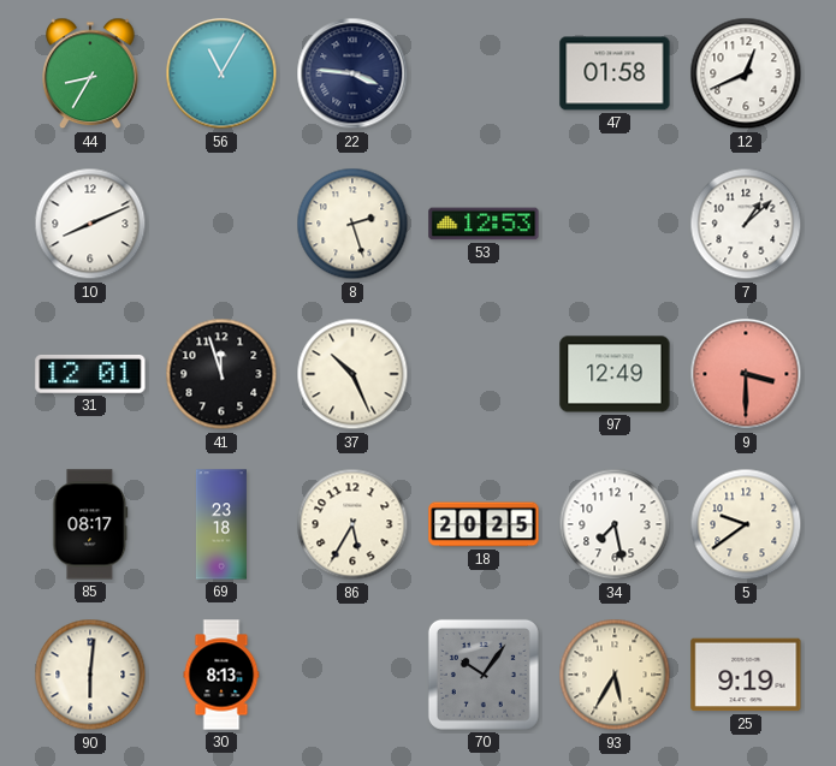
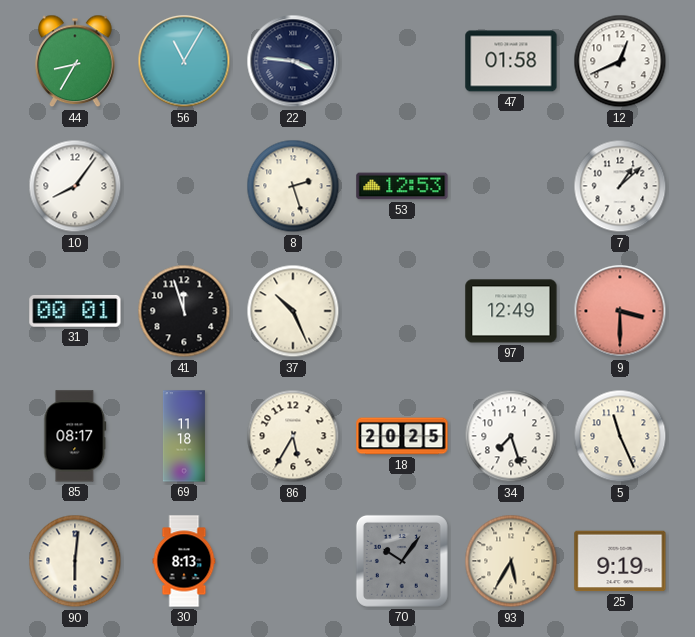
10: 8:11 -> 8:06
31: 12:01 -> 00:01
69: 23:18 -> 11:18
34: 7:28 -> 7:27
5: 9:39 -> 11:26
